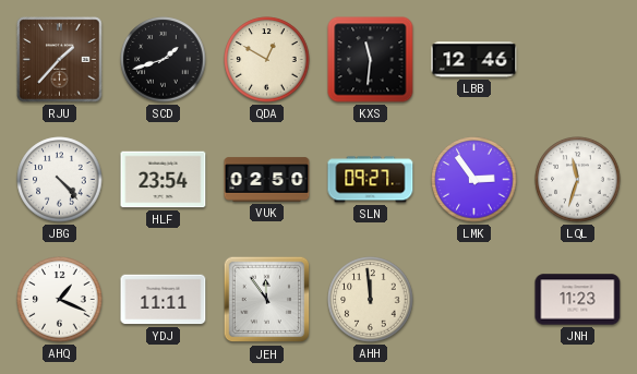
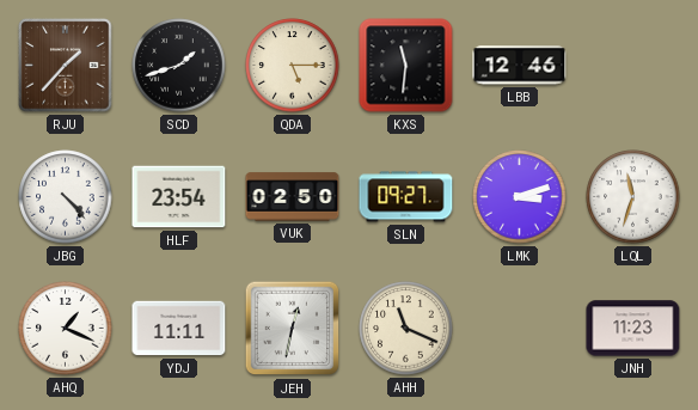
QDA: 12:50 -> 5:15
LMK: 2:54 -> 3:12
JEH: 11:54 -> 12:32
AHH: 11:59 -> 11:19
